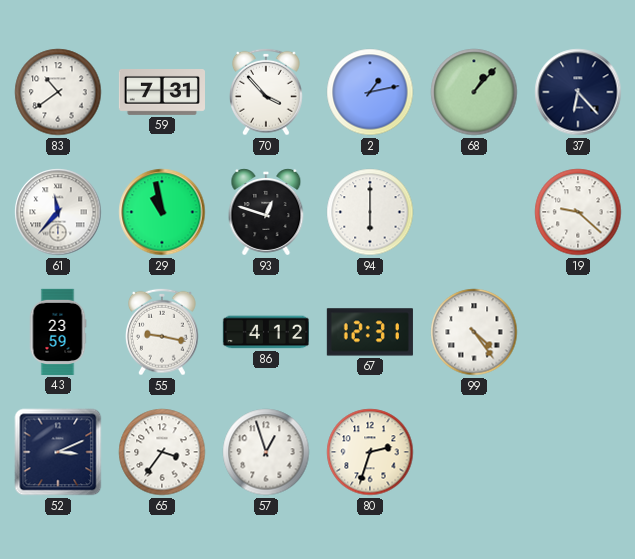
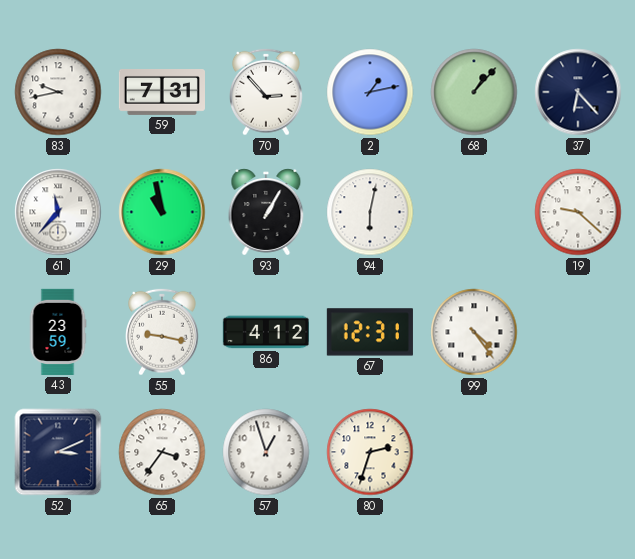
83: 10:39 -> 9:43
70: 3:53 -> 2:53
93: 12:48 -> 1:05
94: 6:00 -> 6:02
